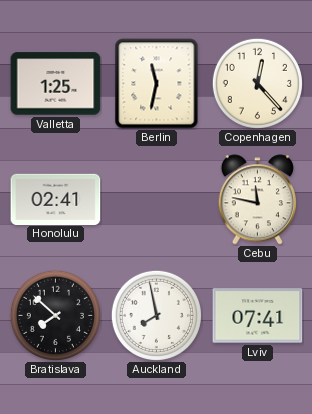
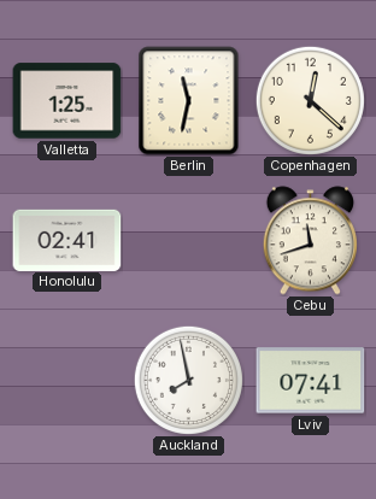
Copenhagen: 12:23 -> 12:22
Cebu: 11:47 -> 11:42
Bratislava: 7:52 -> none
